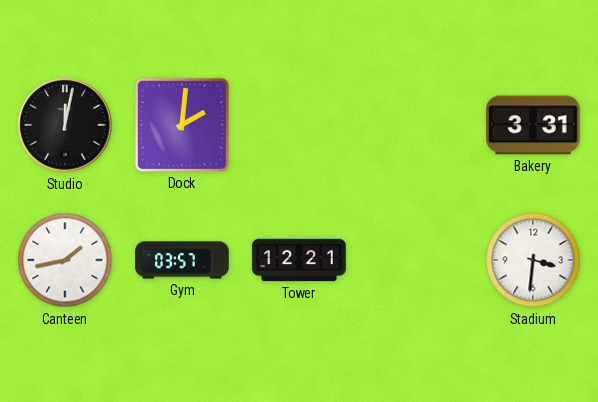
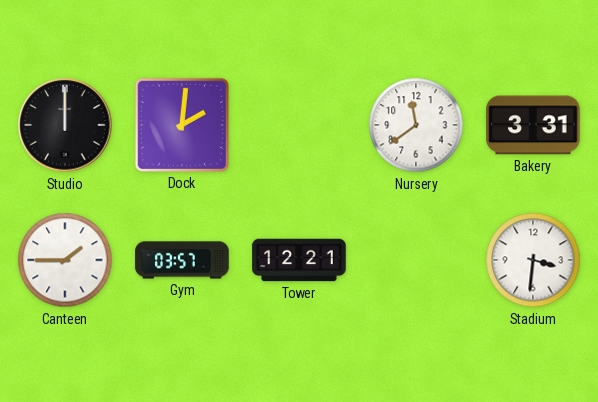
Studio: 12:02 -> 12:00
Nursery: none -> 11:39
Canteen: 1:43 -> 1:45
